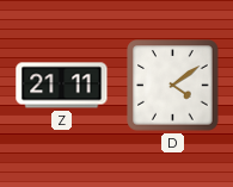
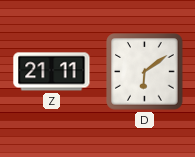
D: 4:09 -> 6:09
